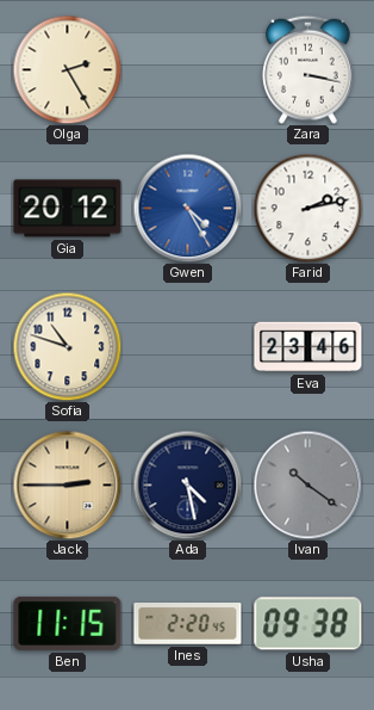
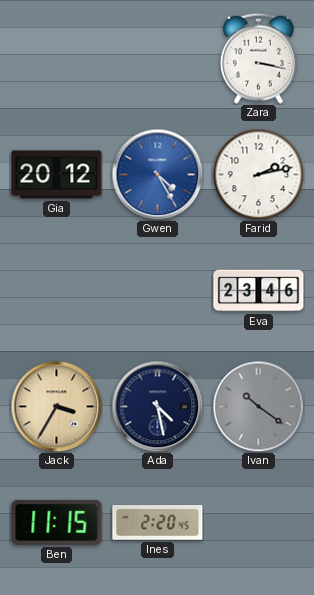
Olga: 2:25 -> none
Sofia: 10:48 -> none
Jack: 2:45 -> 3:35
Usha: 09:38 -> none
